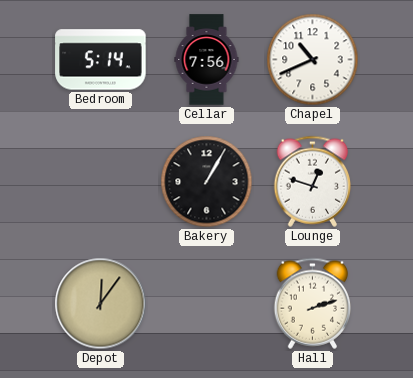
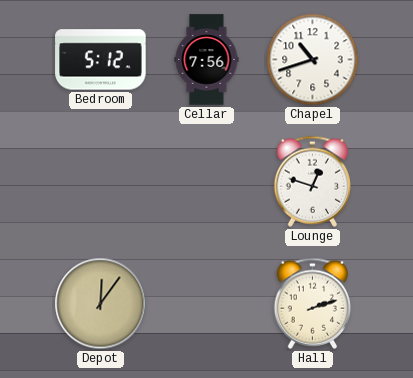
Bedroom: 5:14 -> 5:12
Chapel: 10:41 -> 10:42
Bakery: 1:05 -> none
